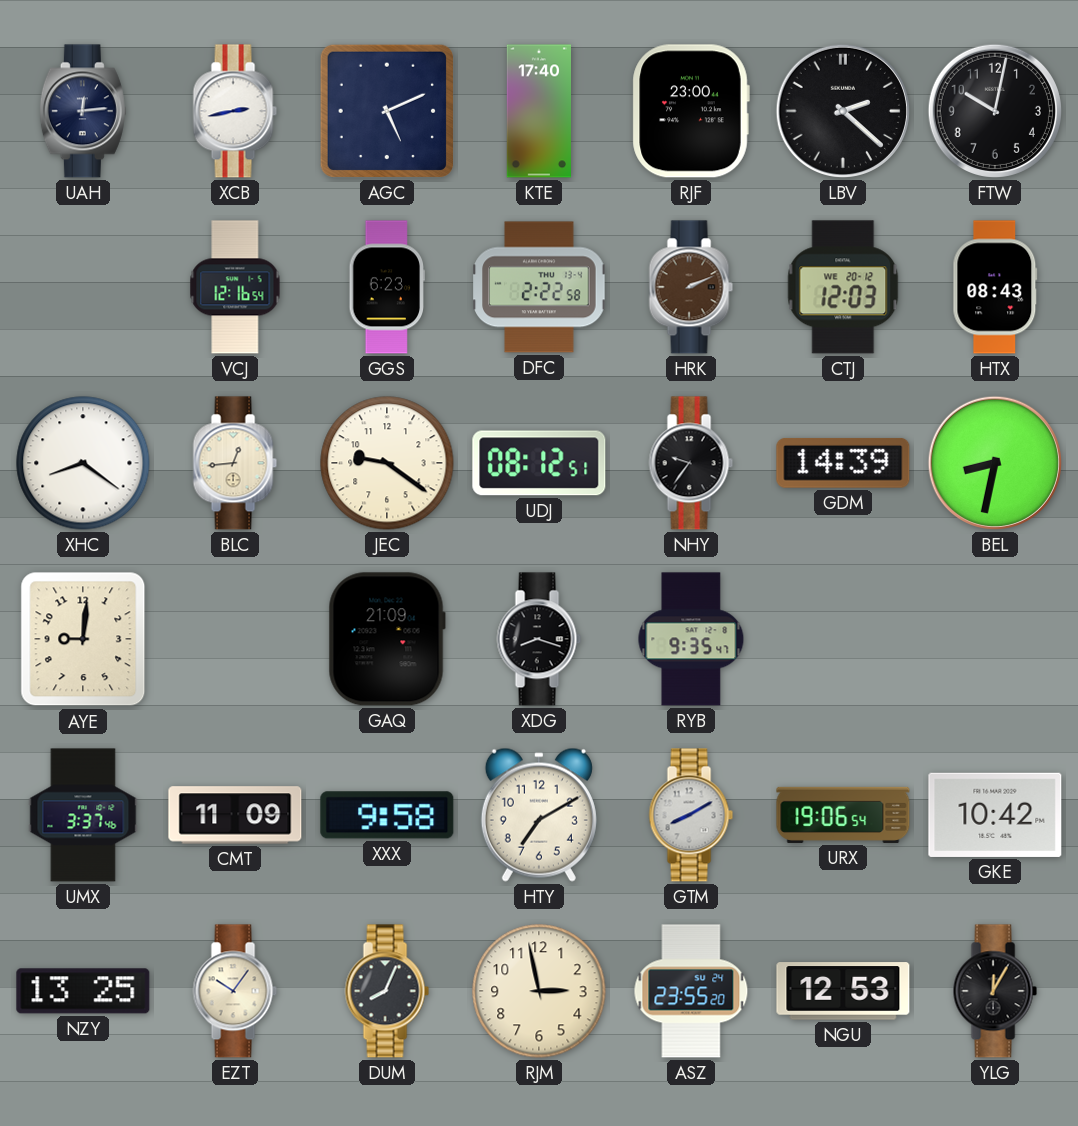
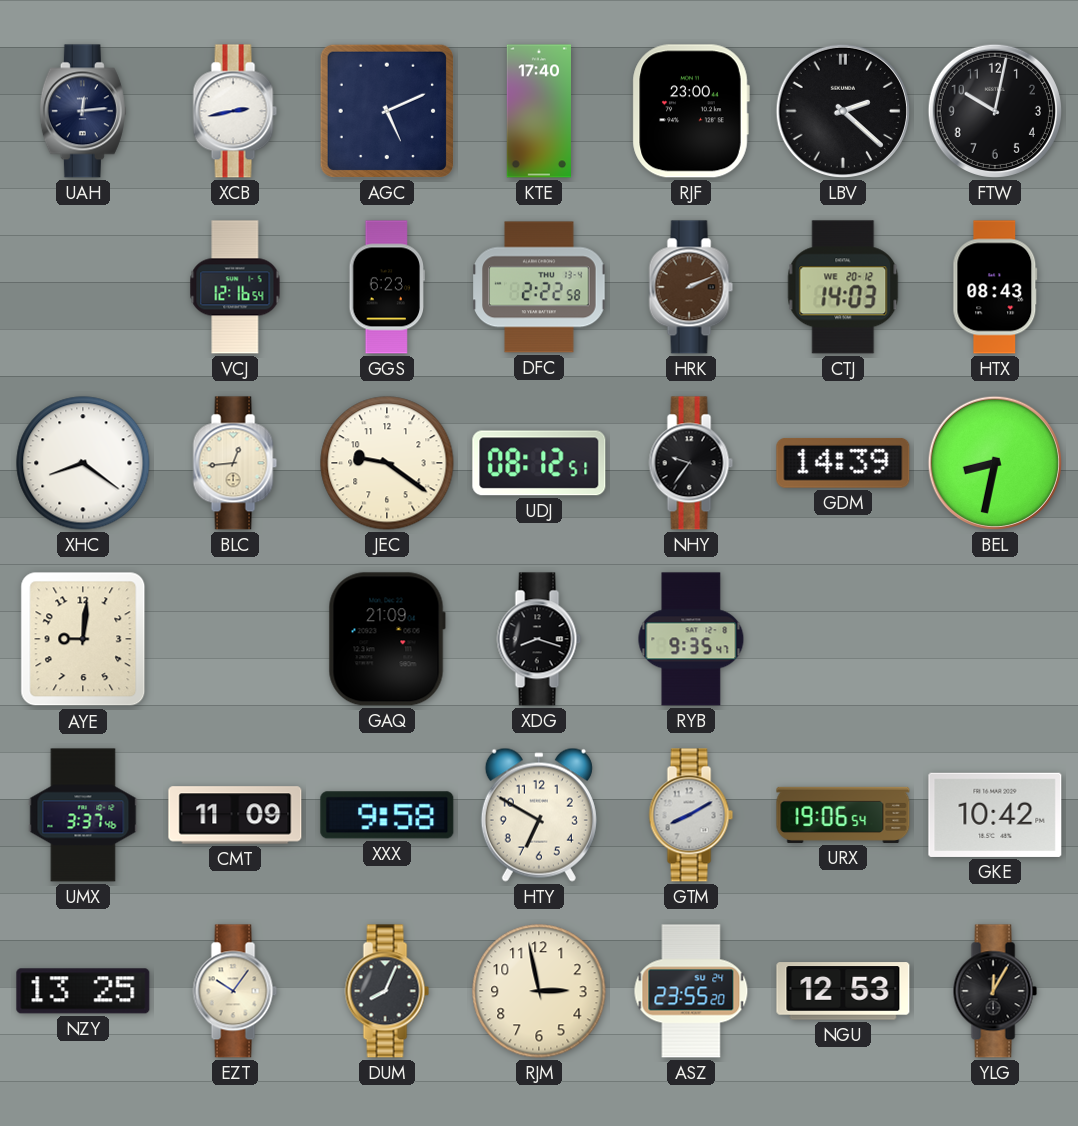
CTJ: 12:03 -> 14:03
HTY: 7:10 -> 6:50
